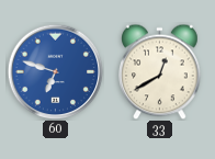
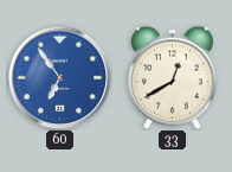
60: 6:48 -> 6:54
